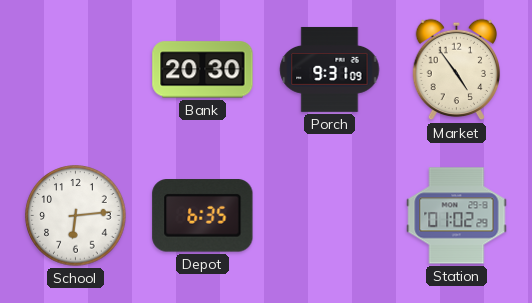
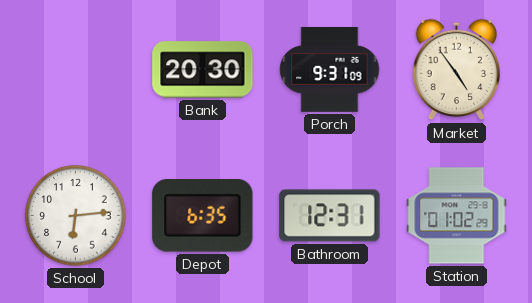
Bathroom: none -> 12:31
